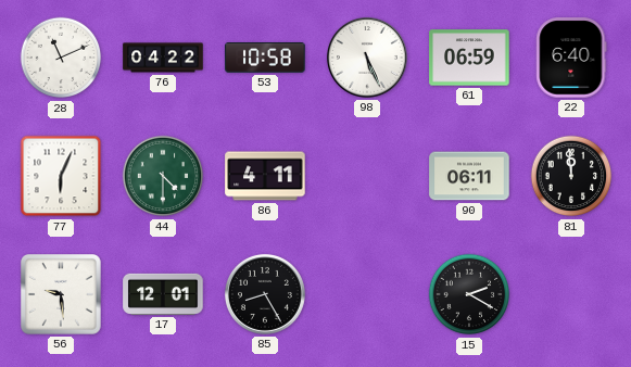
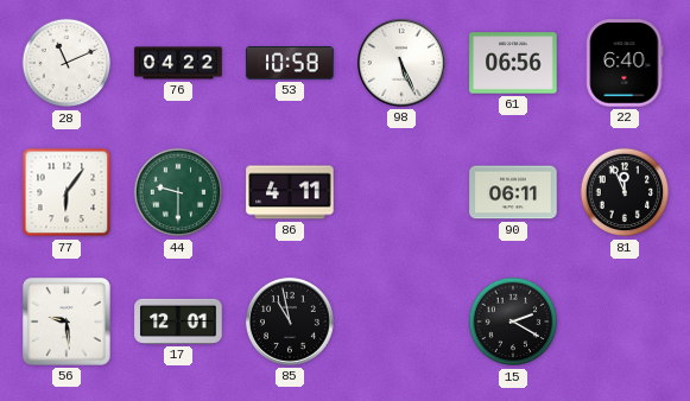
61: 06:59 -> 06:56
77: 6:04 -> 6:06
44: 4:30 -> 9:30
81: 11:59 -> 11:56
85: 8:25 -> 10:58
